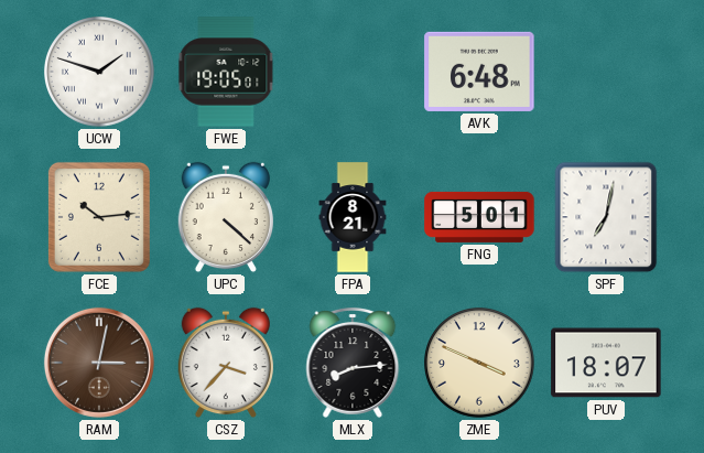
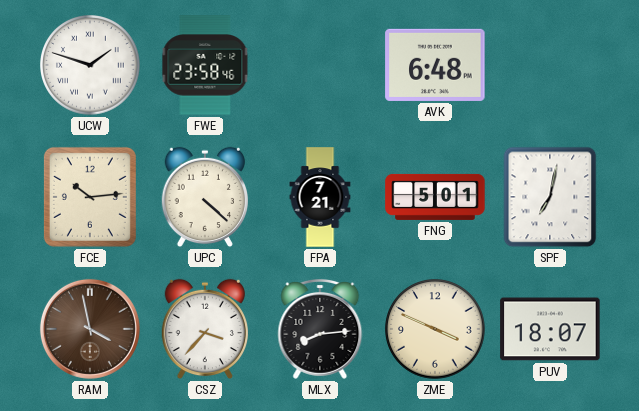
FWE: 19:05 -> 23:58
FPA: 8:21 -> 7:21
RAM: 3:02 -> 3:58
